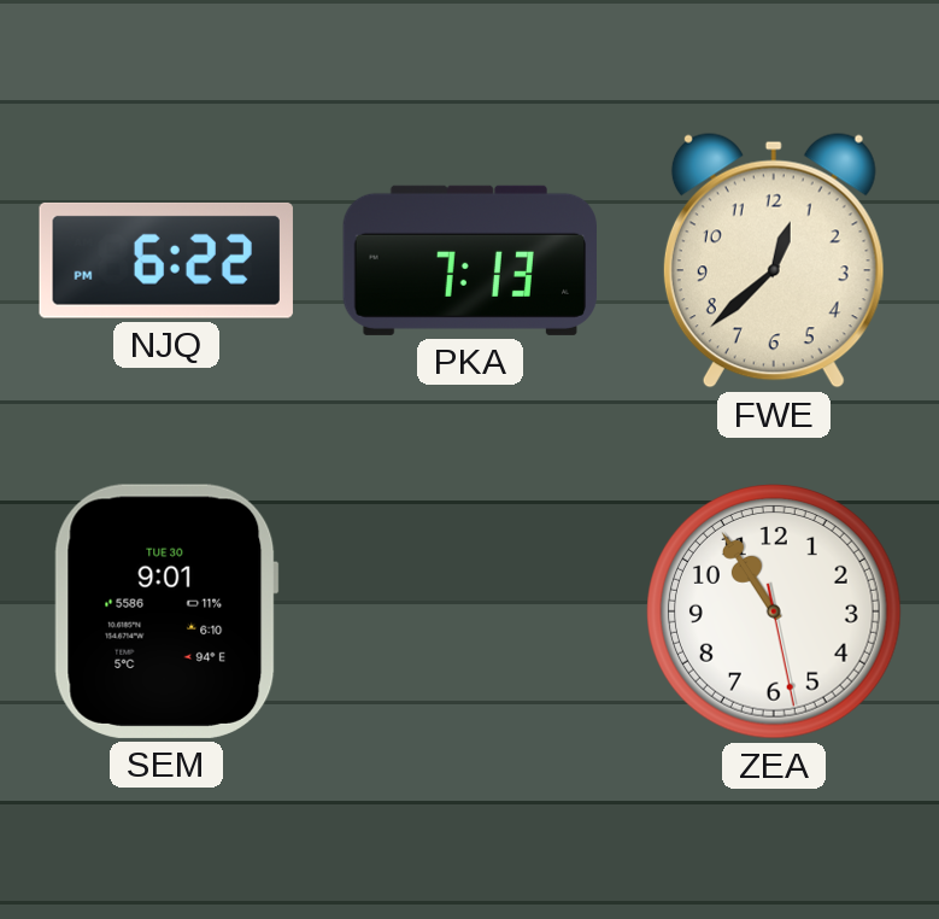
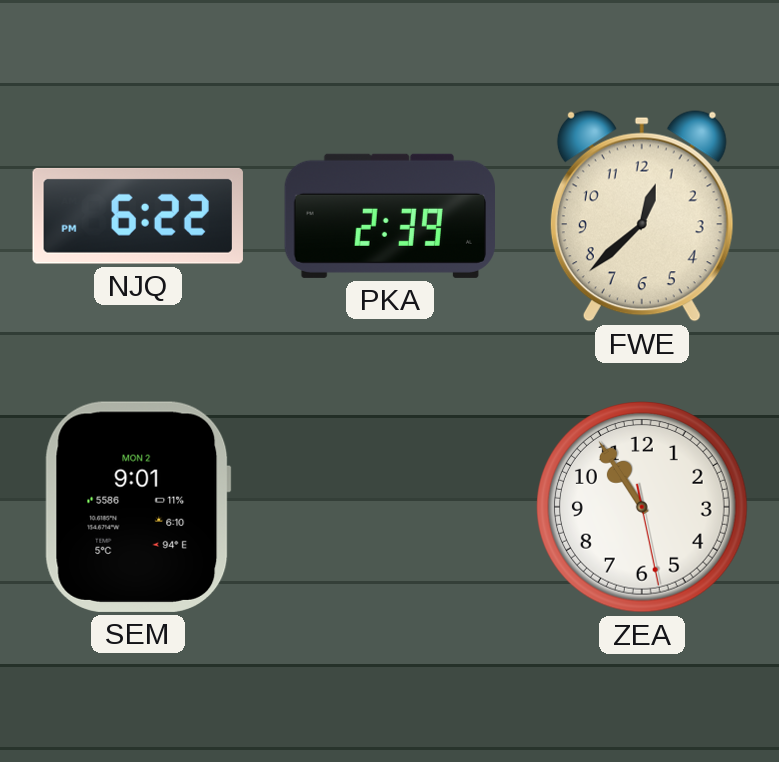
PKA: 7:13 -> 2:39
SEM date: TUE 30 -> MON 2
